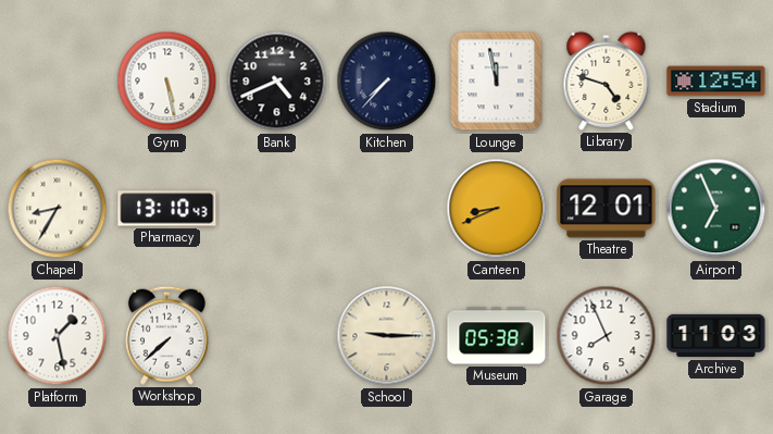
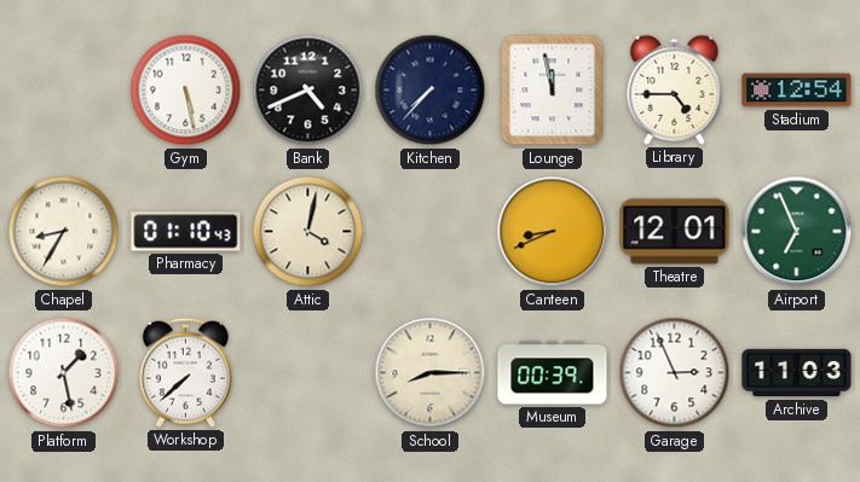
Library: 4:48 -> 4:45
Pharmacy: 13:10 -> 01:10
Attic: none -> 4:02
School: 9:15 -> 8:15
Museum: 05:38 -> 00:39
Garage: 7:56 -> 2:56
